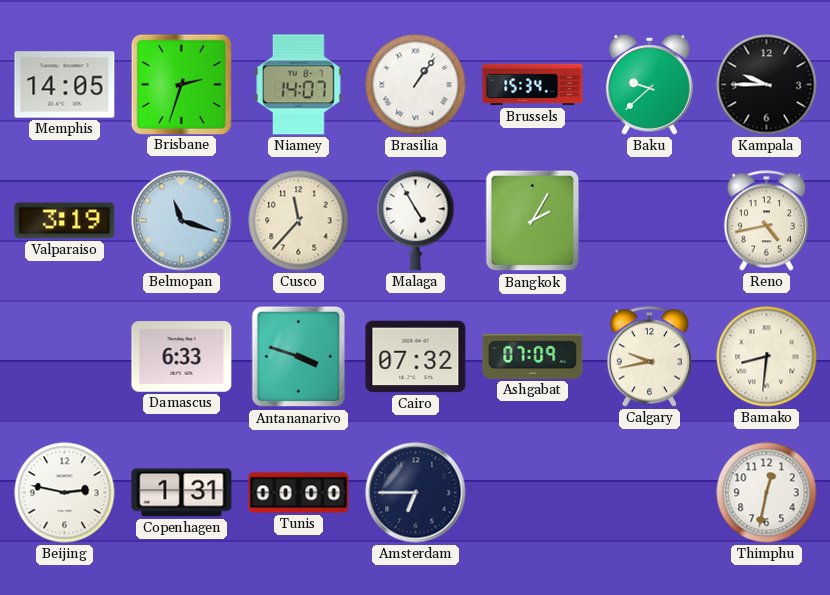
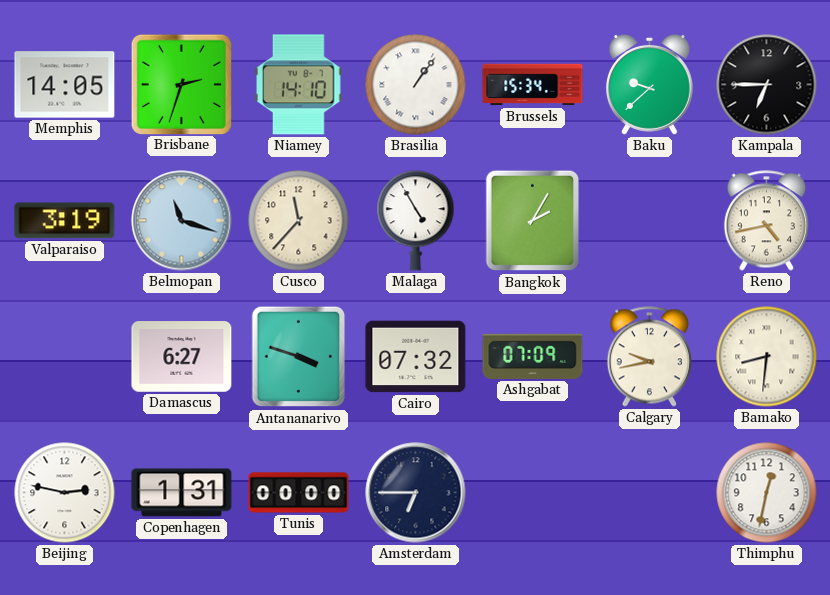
Niamey: 14:07 -> 14:10
Kampala: 9:45 -> 6:45
Damascus: 6:33 -> 6:27
